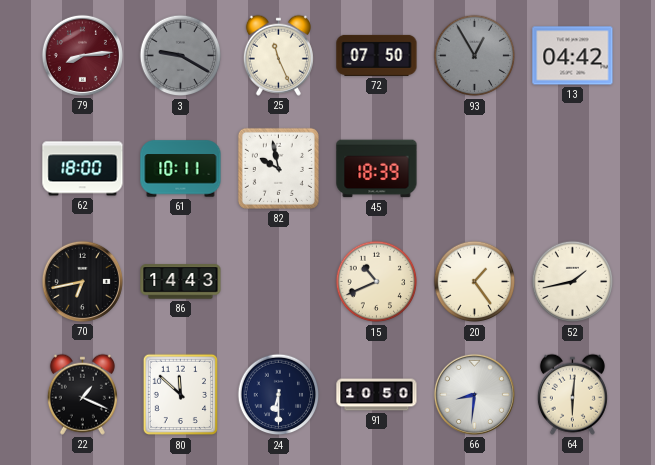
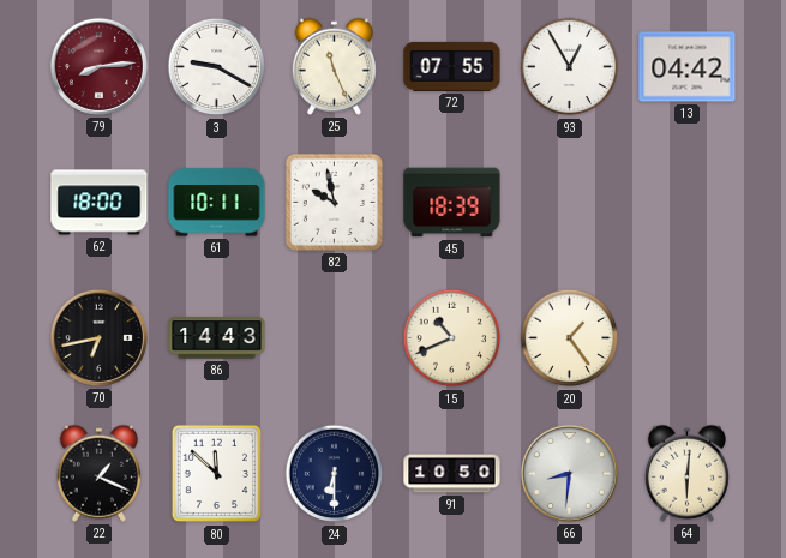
3 dial: grey -> white
72: 07:50 -> 07:55
93 dial: grey -> white
52: 1:43 -> none
